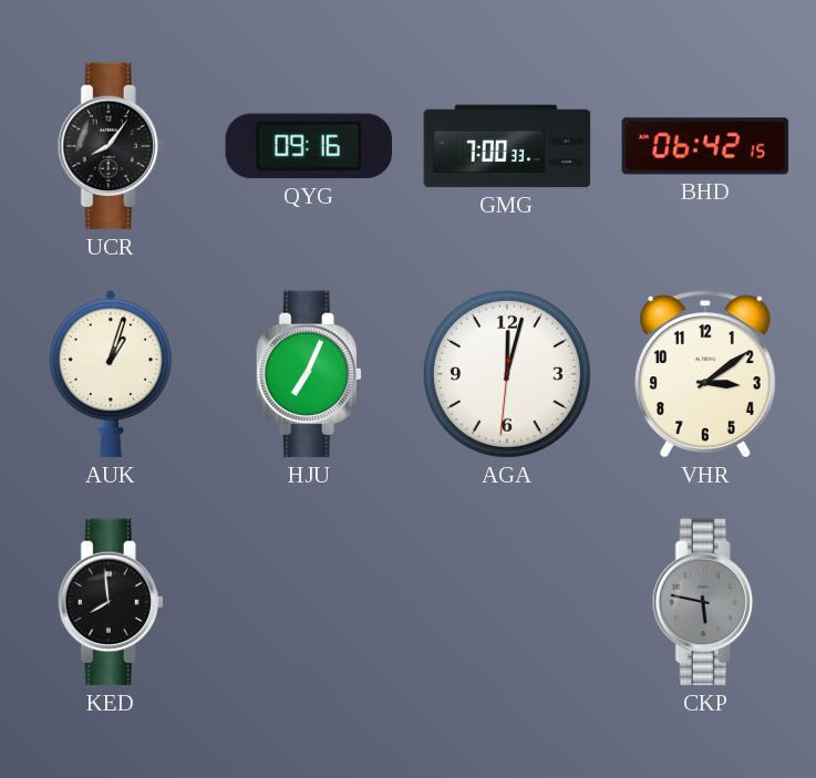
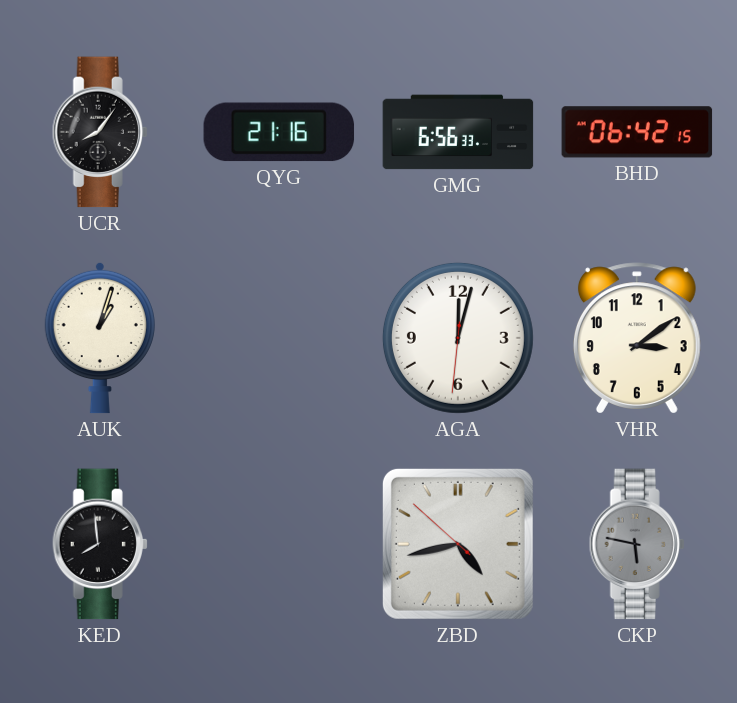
QYG: 09:16 -> 21:16
GMG: 7:00 -> 6:56
HJU: 7:04 -> none
ZBD: none -> 4:42
